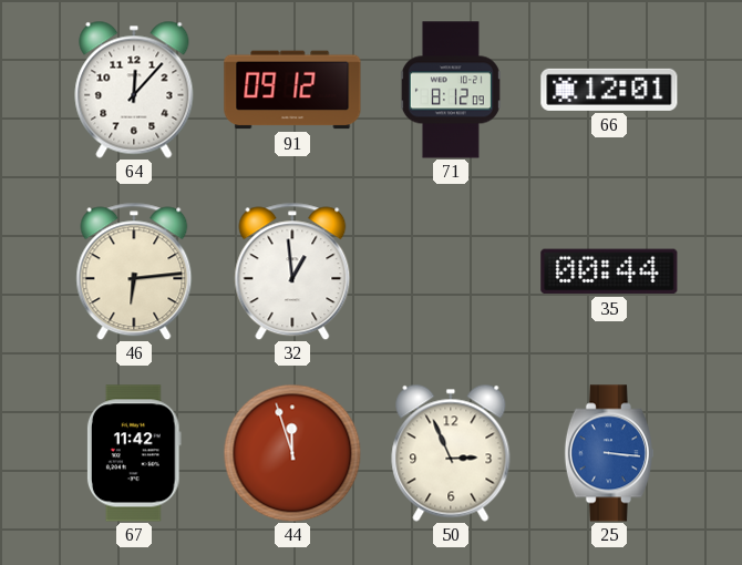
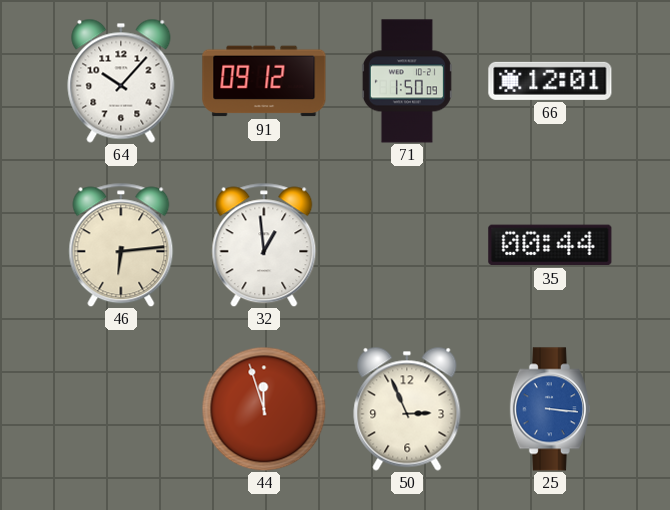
64: 12:07 -> 10:07
71: 8:12 -> 1:50
67: 11:42 -> none
